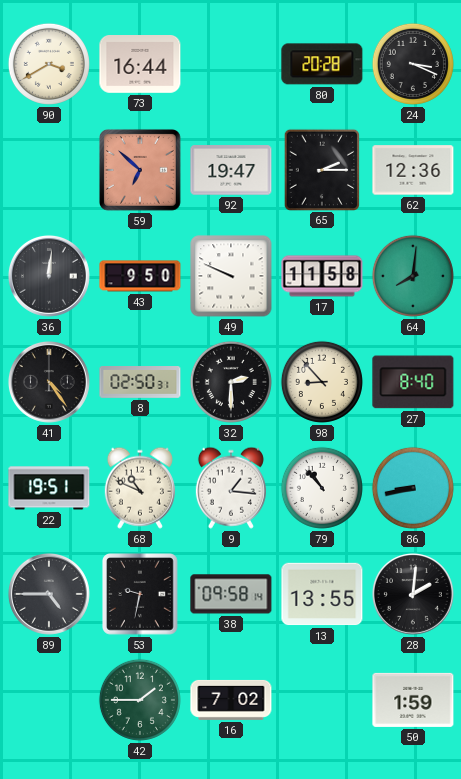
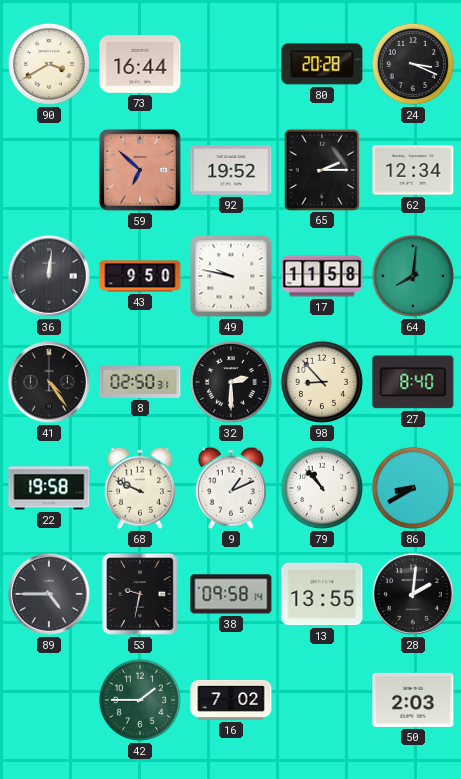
92: 19:47 -> 19:52
62: 12:36 -> 12:34
49: 9:49 -> 9:47
22: 19:51 -> 19:58
68: 10:49 -> 9:49
9: 1:16 -> 1:11
86: 8:43 -> 8:40
50: 1:59 -> 2:03
